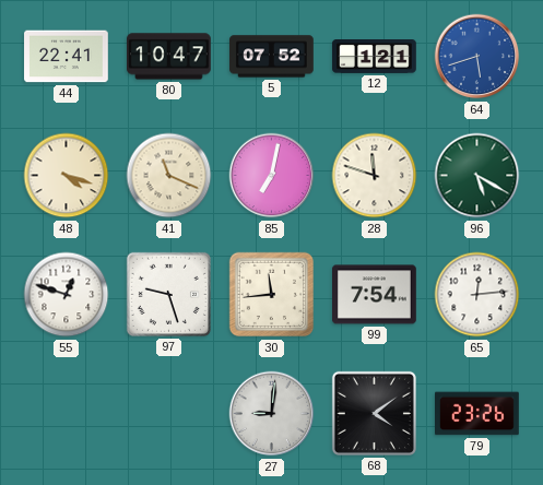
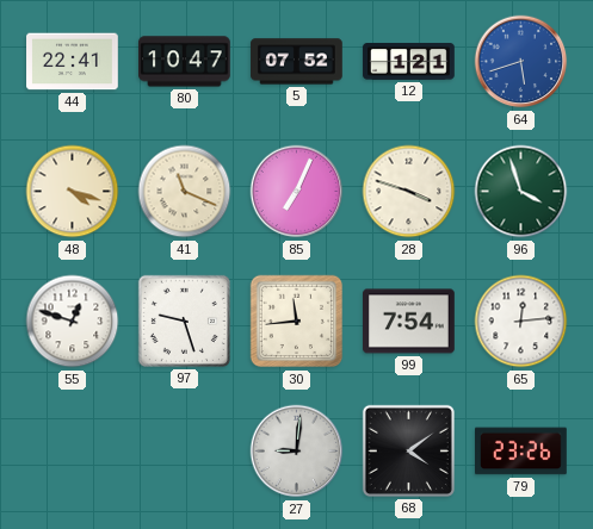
85: 7:02 -> 7:04
28: 11:48 -> 3:48
96: 5:20 -> 3:57
